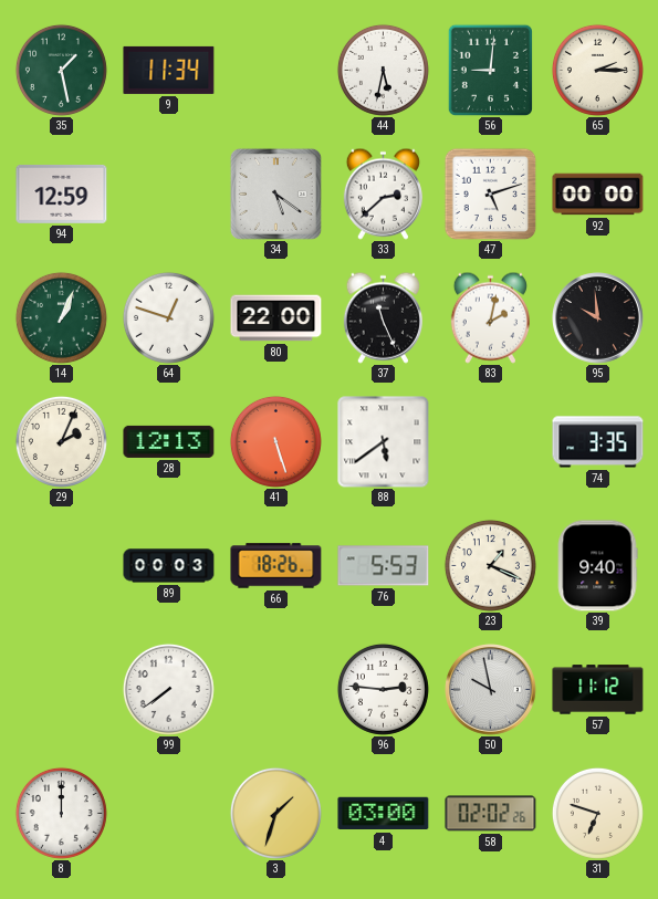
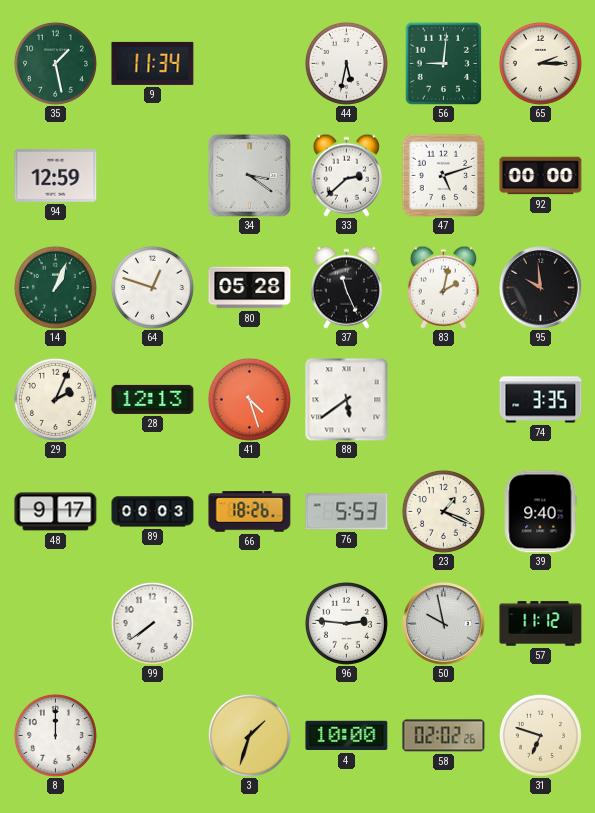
34: 5:21 -> 3:21
80: 22:00 -> 05:28
41: 5:27 -> 4:27
48: none -> 9:17
4: 03:00 -> 10:00
